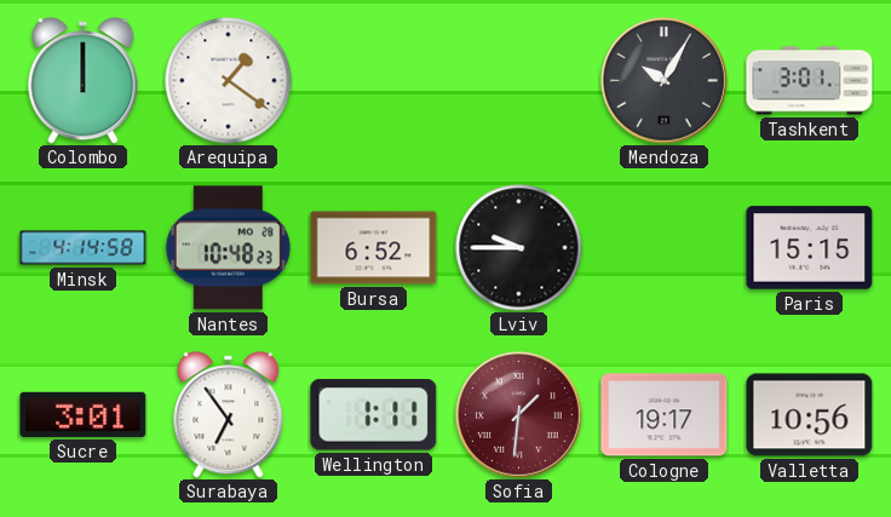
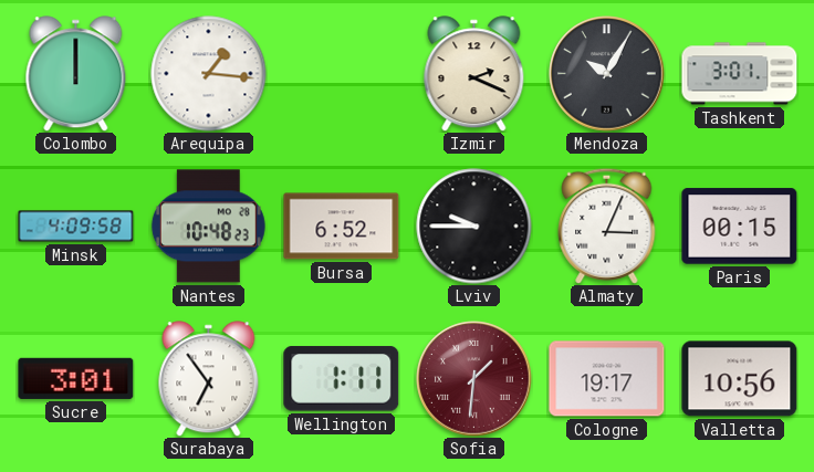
Arequipa: 1:21 -> 1:16
Izmir: none -> 2:19
Minsk: 4:14 -> 4:09
Almaty: none -> 3:04
Paris: 15:15 -> 00:15
